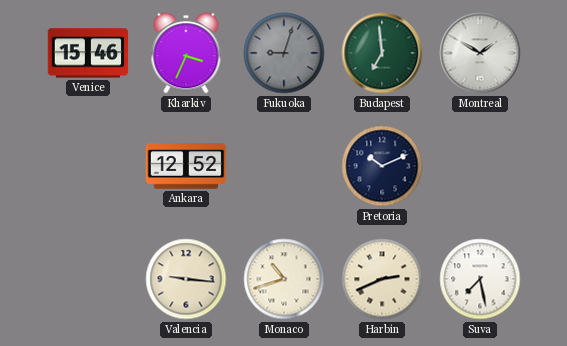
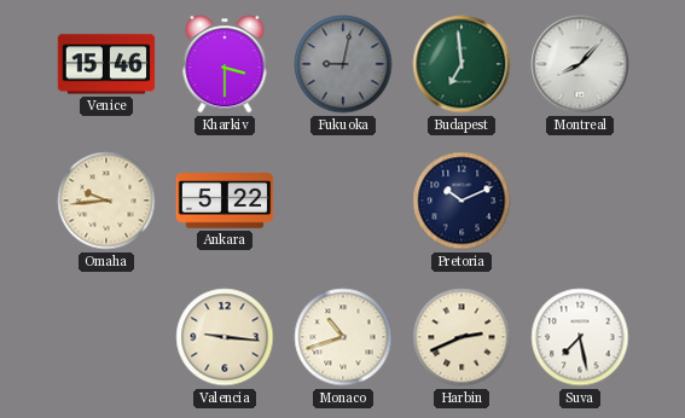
Kharkiv: 3:34 -> 3:30
Fukuoka: 9:03 -> 9:02
Montreal: 1:50 -> 8:07
Omaha: none -> 9:44
Ankara: 12:52 -> 5:22
